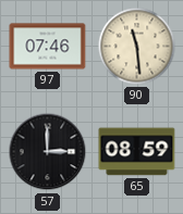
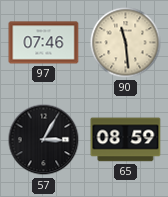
57: 3:00 -> 3:05
